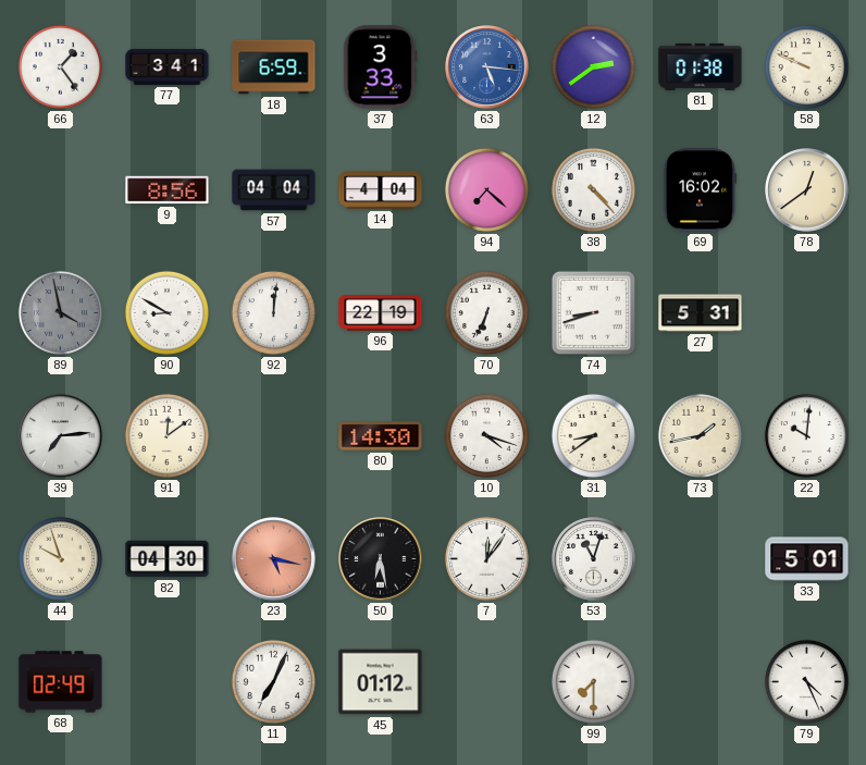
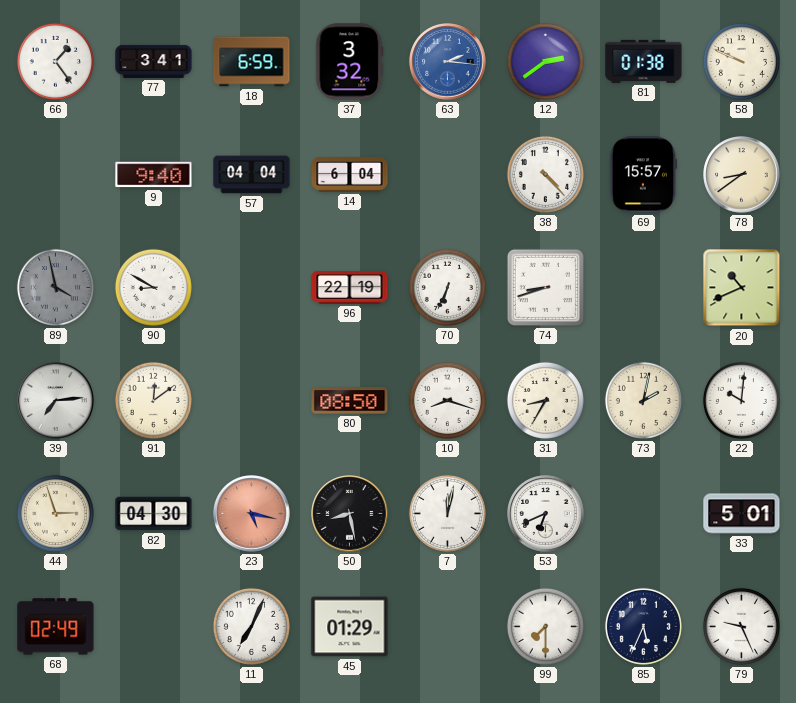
37: 3:33 -> 3:32
63: 5:16 -> 2:16
9: 8:56 -> 9:40
14: 4:04 -> 6:04
94: 7:22 -> none
69: 16:02 -> 15:57
78: 12:39 -> 8:39
92: 12:01 -> none
27: 5:31 -> none
20: none -> 10:41
80: 14:30 -> 08:50
10: 4:18 -> 8:18
31: 8:39 -> 8:35
73: 1:43 -> 2:02
44: 9:57 -> 2:57
50: 6:28 -> 8:28
7: 12:06 -> 12:02
53: 11:03 -> 6:41
45: 01:12 -> 01:29
85: none -> 5:34
79: 4:26 -> 9:26
